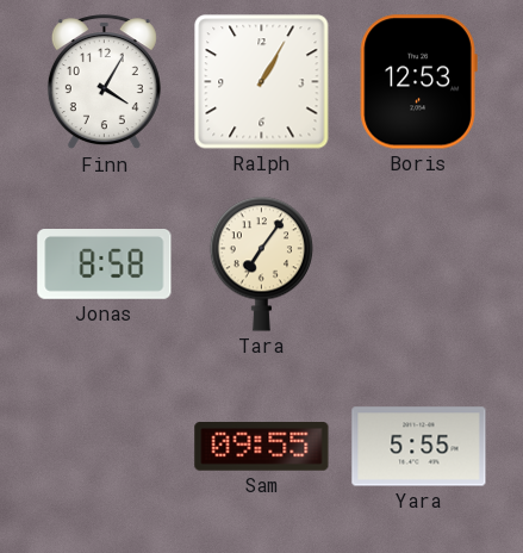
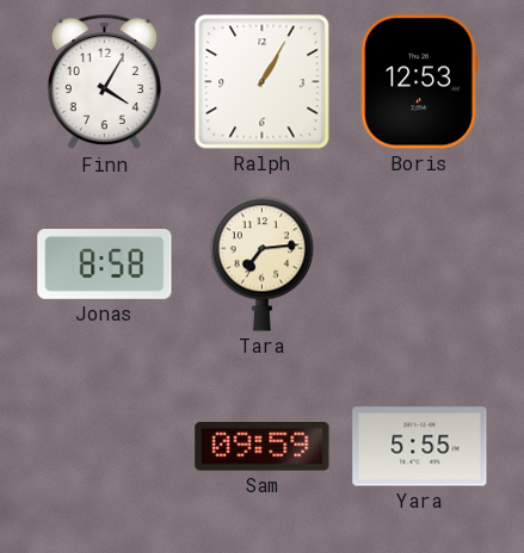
Tara: 7:06 -> 7:14
Sam: 09:55 -> 09:59
